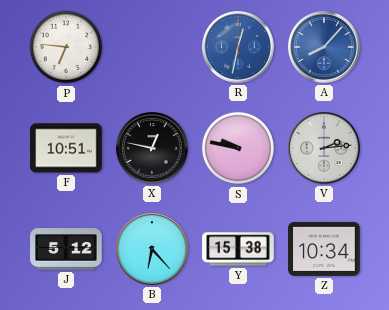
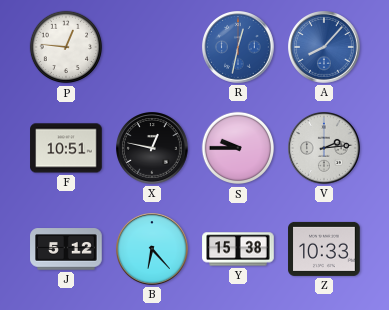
P: 6:46 -> 12:46
S: 9:47 -> 9:45
Z: 10:34 -> 10:33
